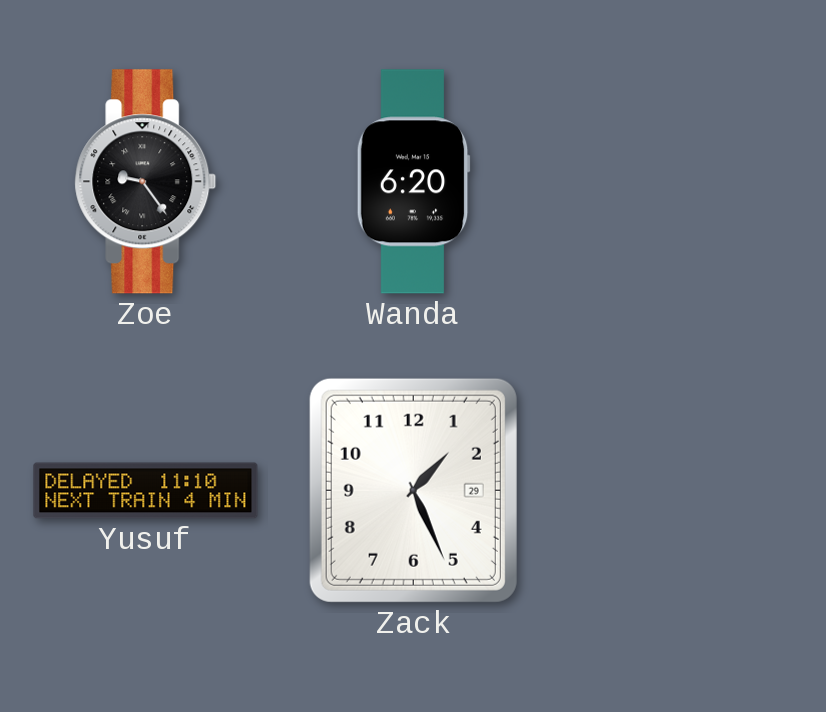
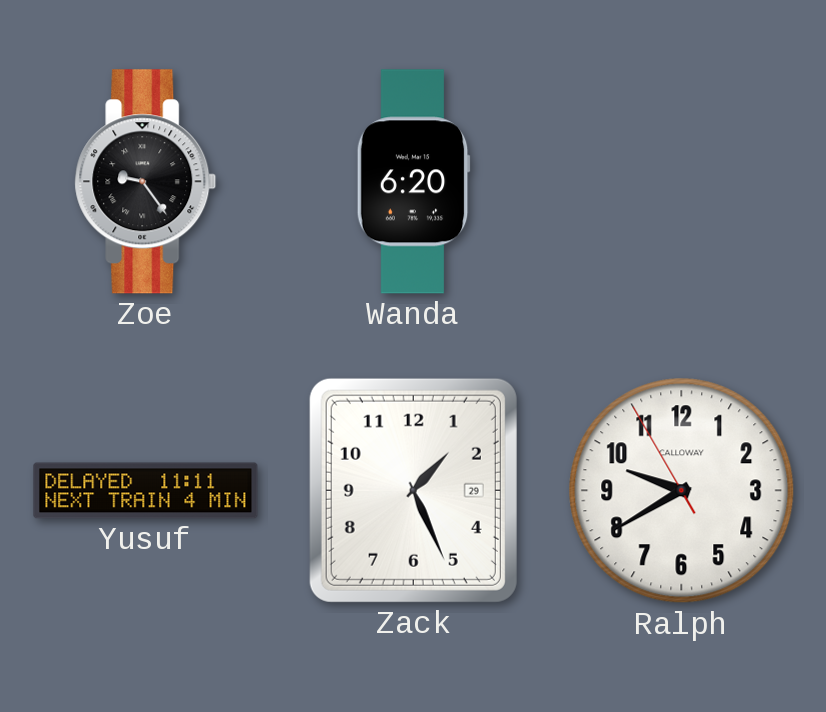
Yusuf: 11:10 -> 11:11
Ralph: none -> 9:39
